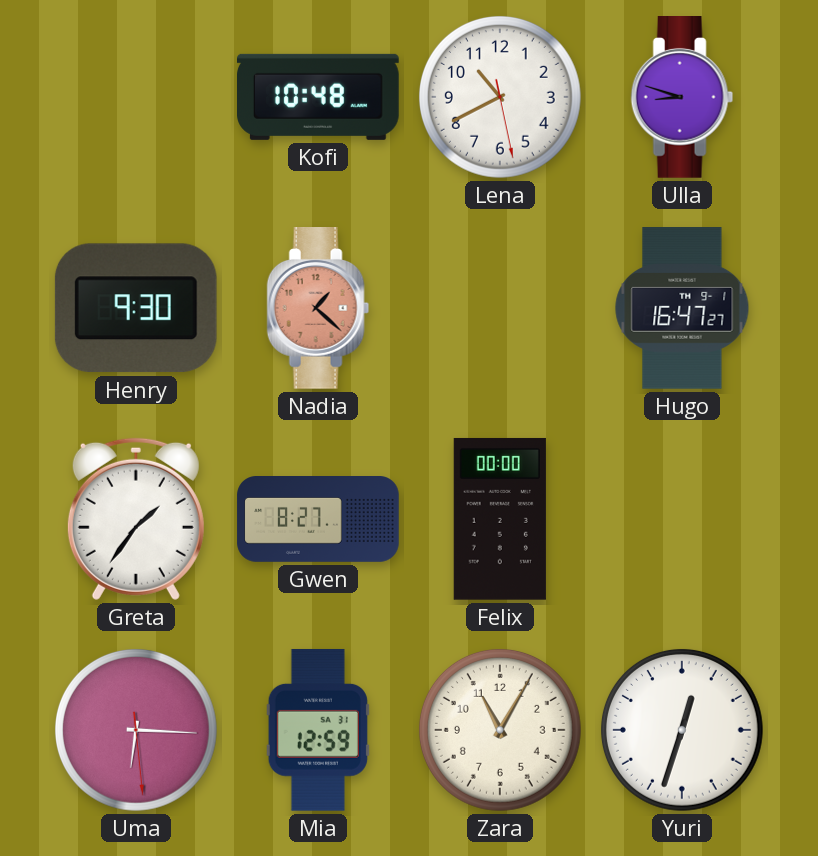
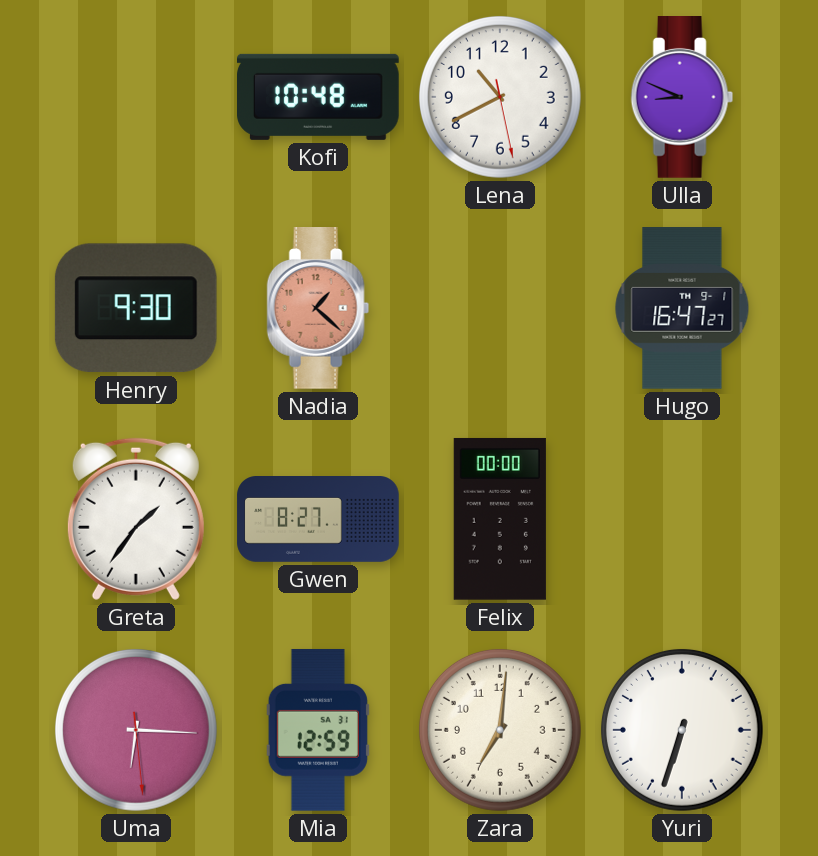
Ulla: 8:48 -> 8:49
Zara: 11:05 -> 7:01
Yuri: 12:33 -> 6:33
